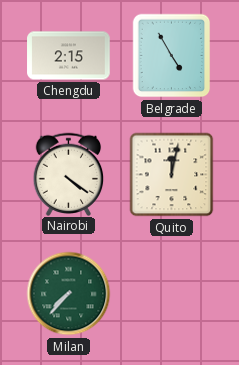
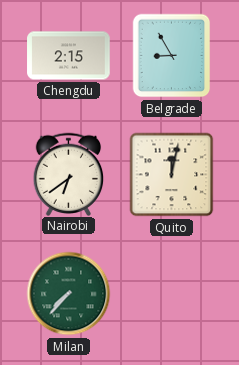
Belgrade: 4:55 -> 8:55
Nairobi: 4:21 -> 6:39
